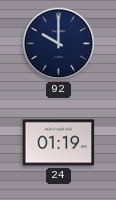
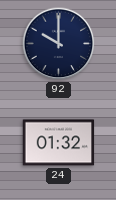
24: 01:19 -> 01:32
